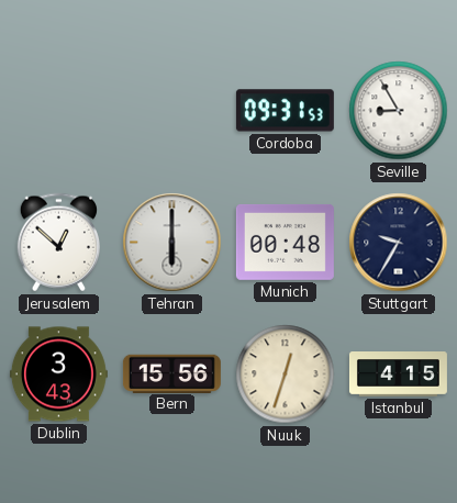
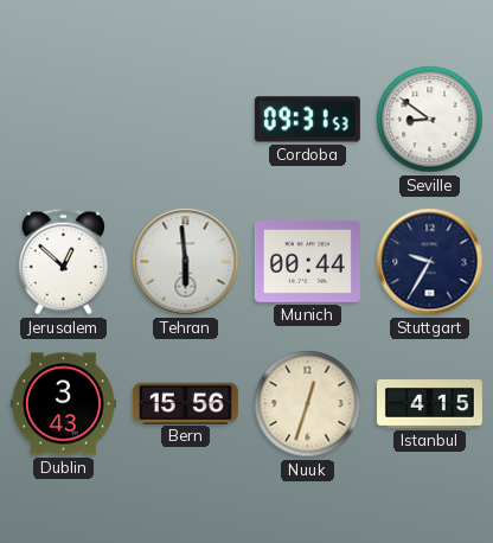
Seville: 8:55 -> 8:51
Tehran: 6:00 -> 5:59
Munich: 00:48 -> 00:44
